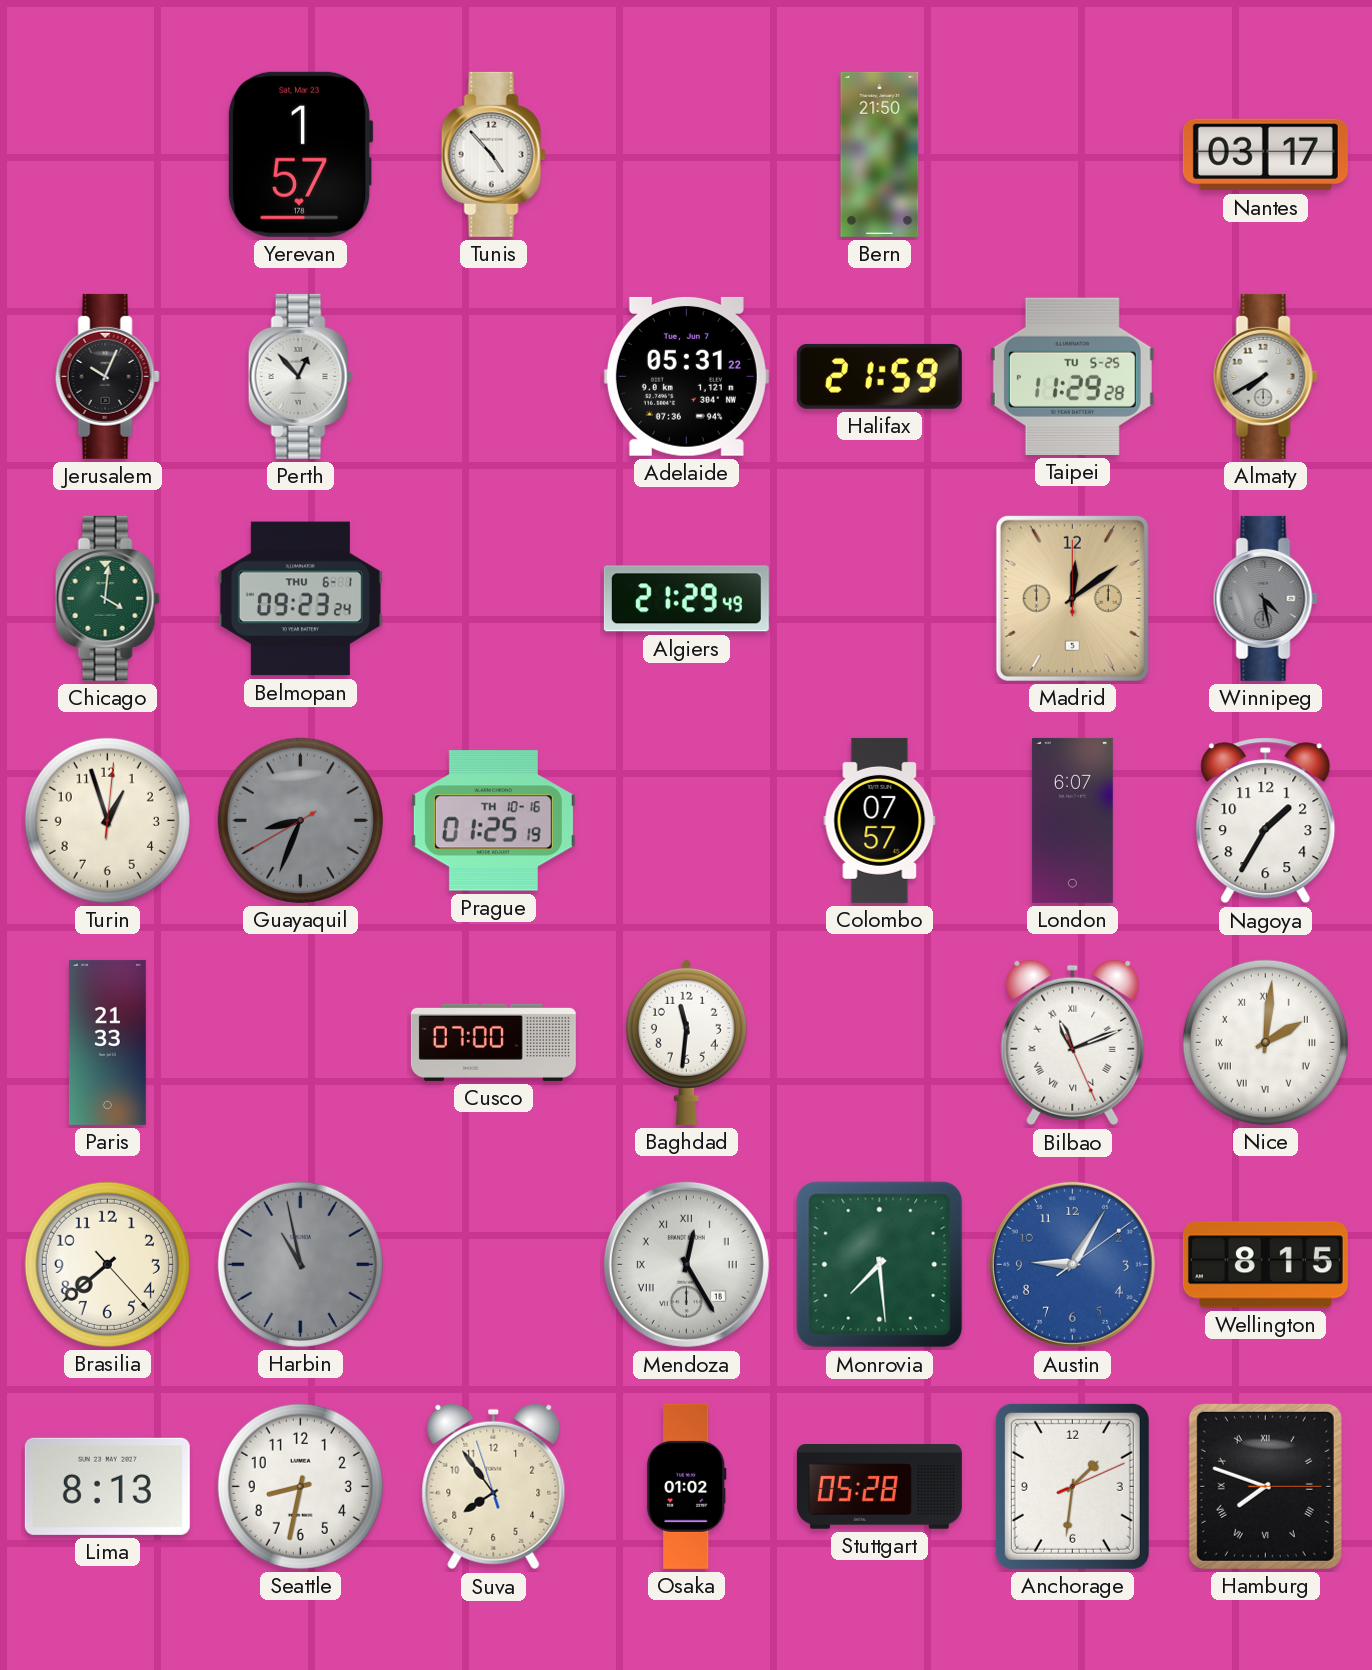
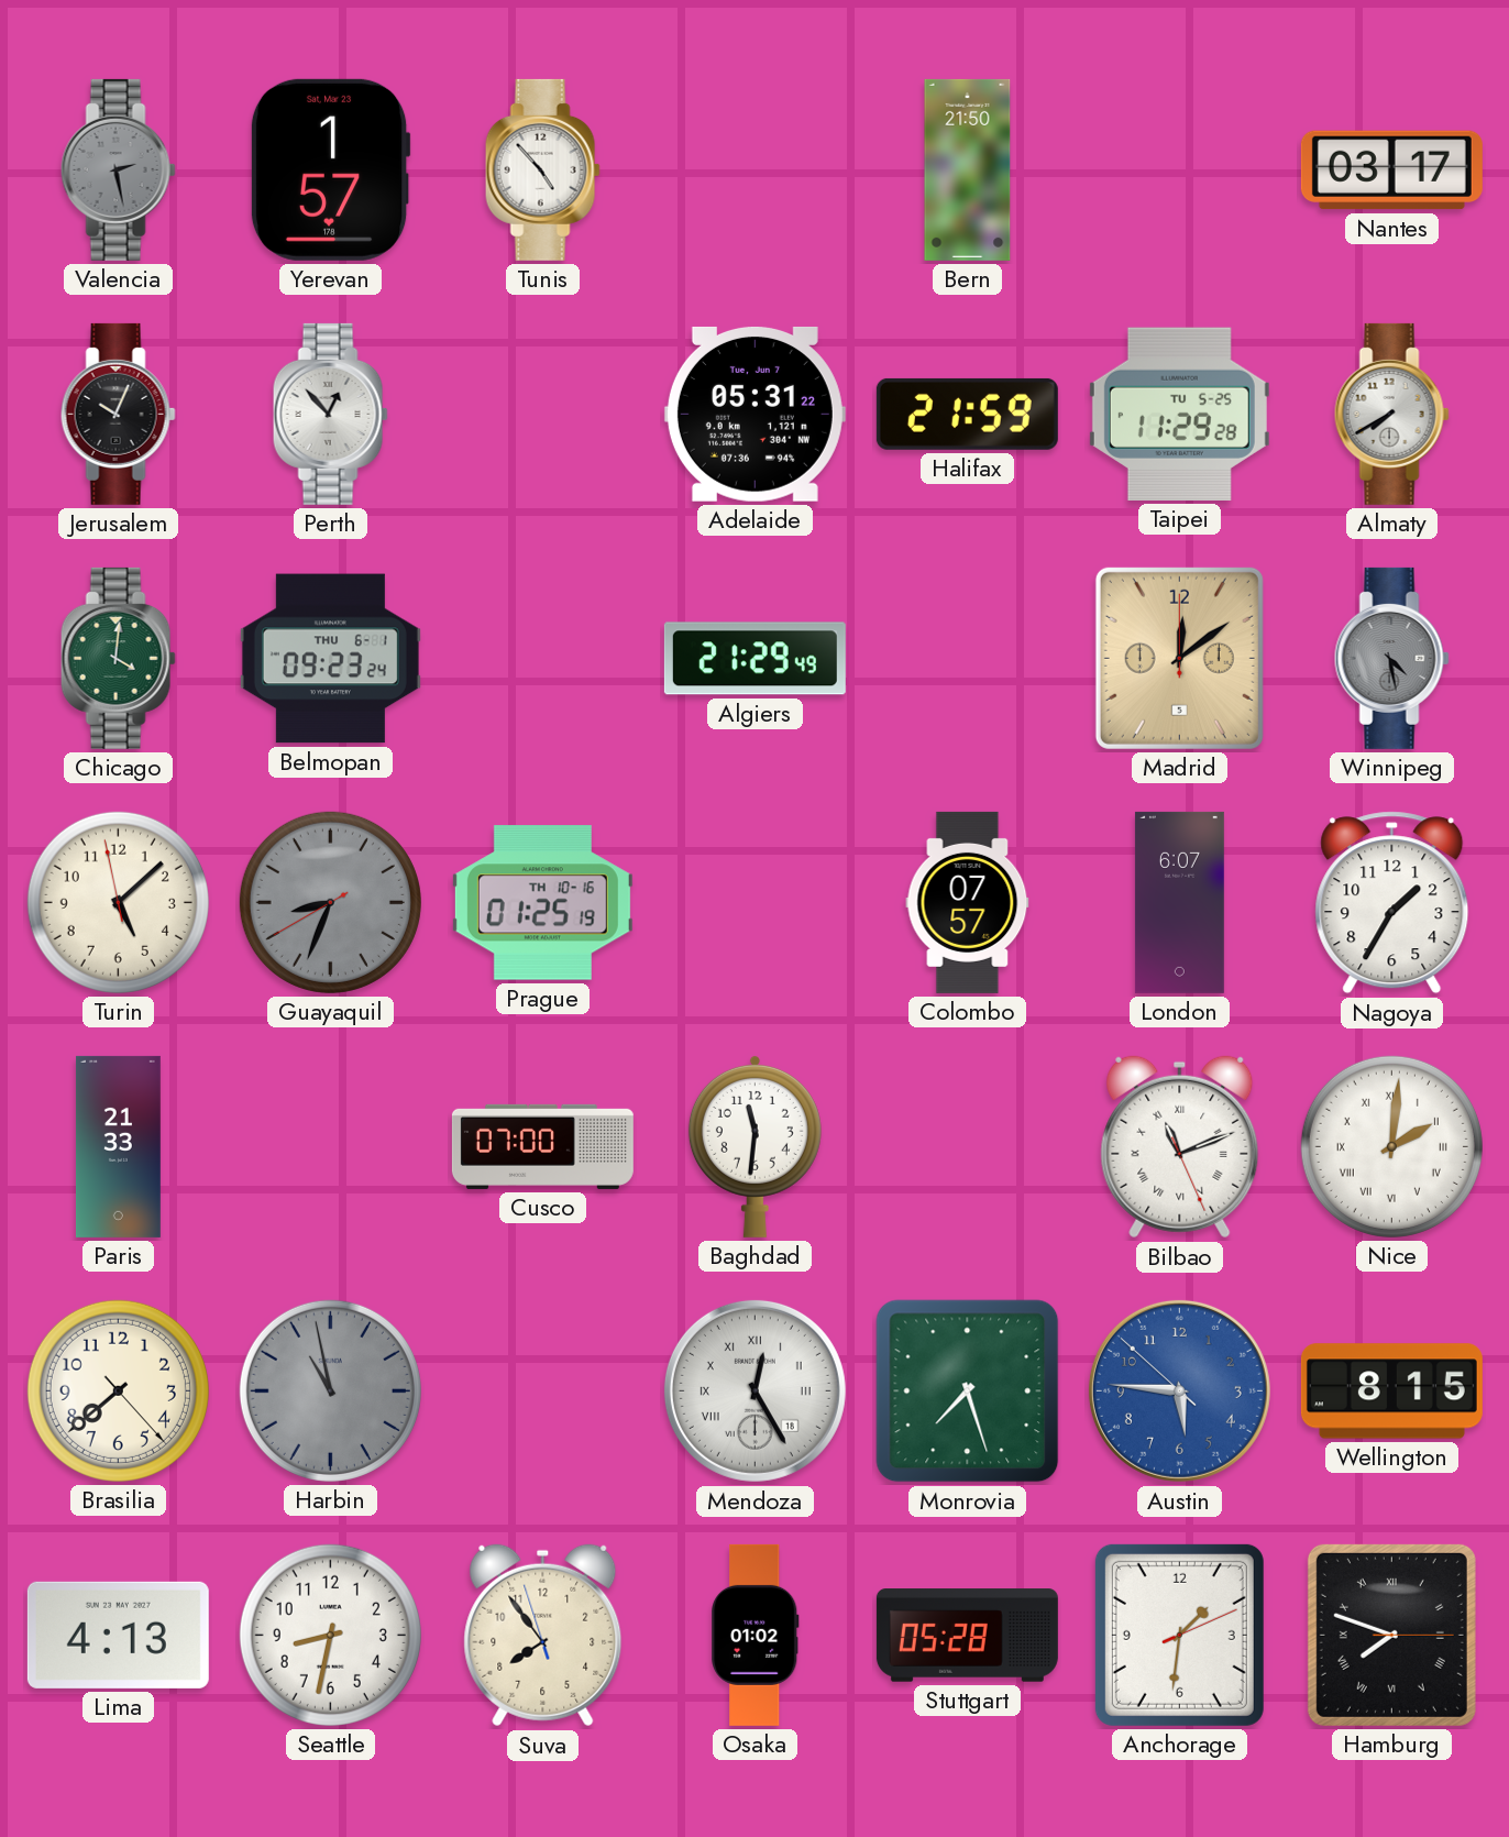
Valencia: none -> 2:28
Turin: 12:57 -> 5:07
Monrovia: 7:29 -> 7:27
Austin: 9:05 -> 5:45
Lima: 8:13 -> 4:13
